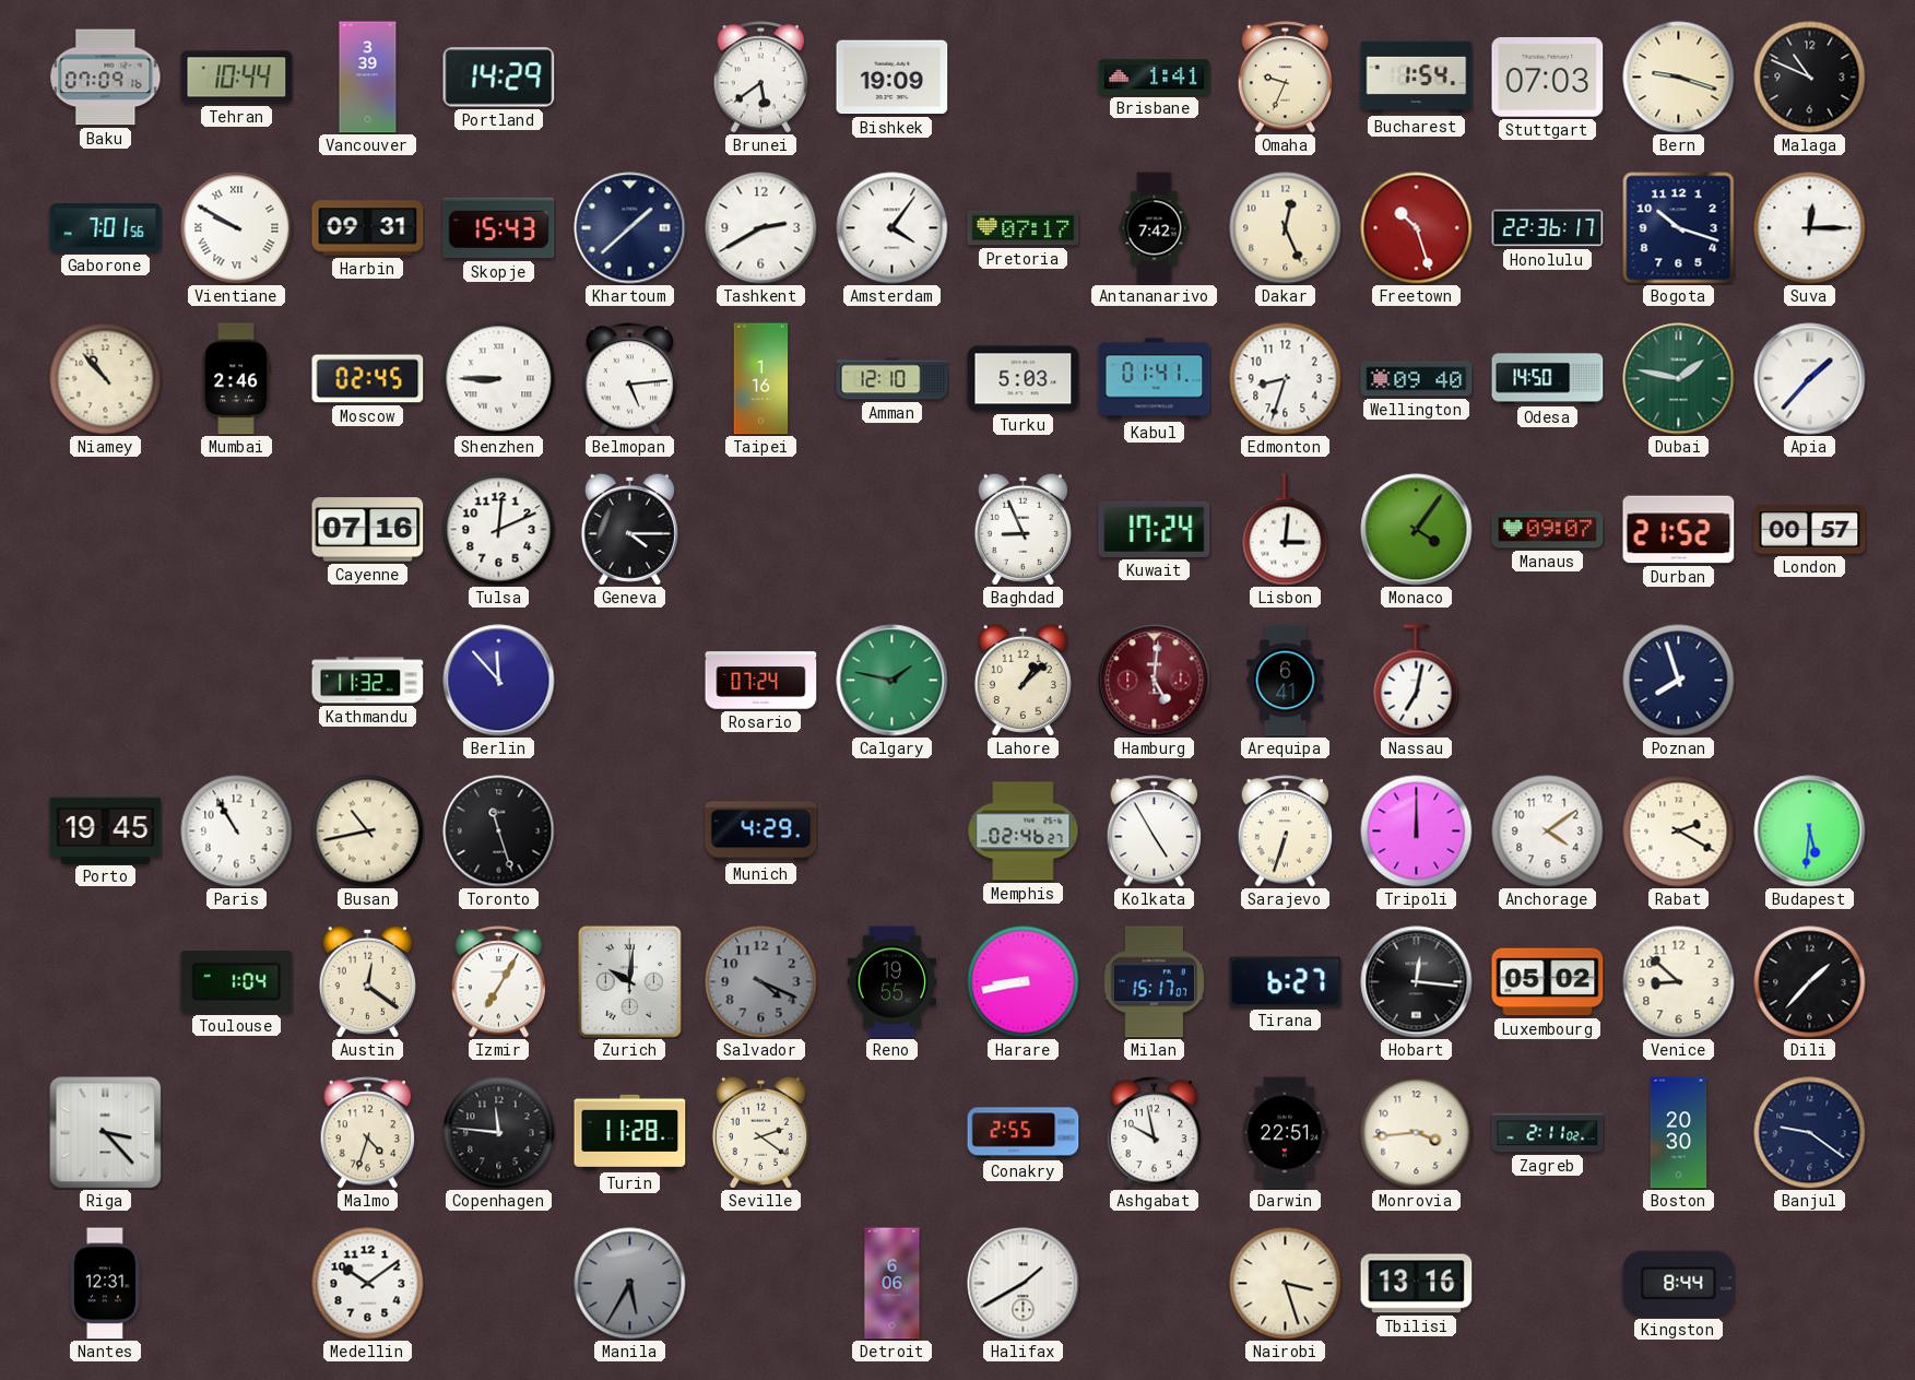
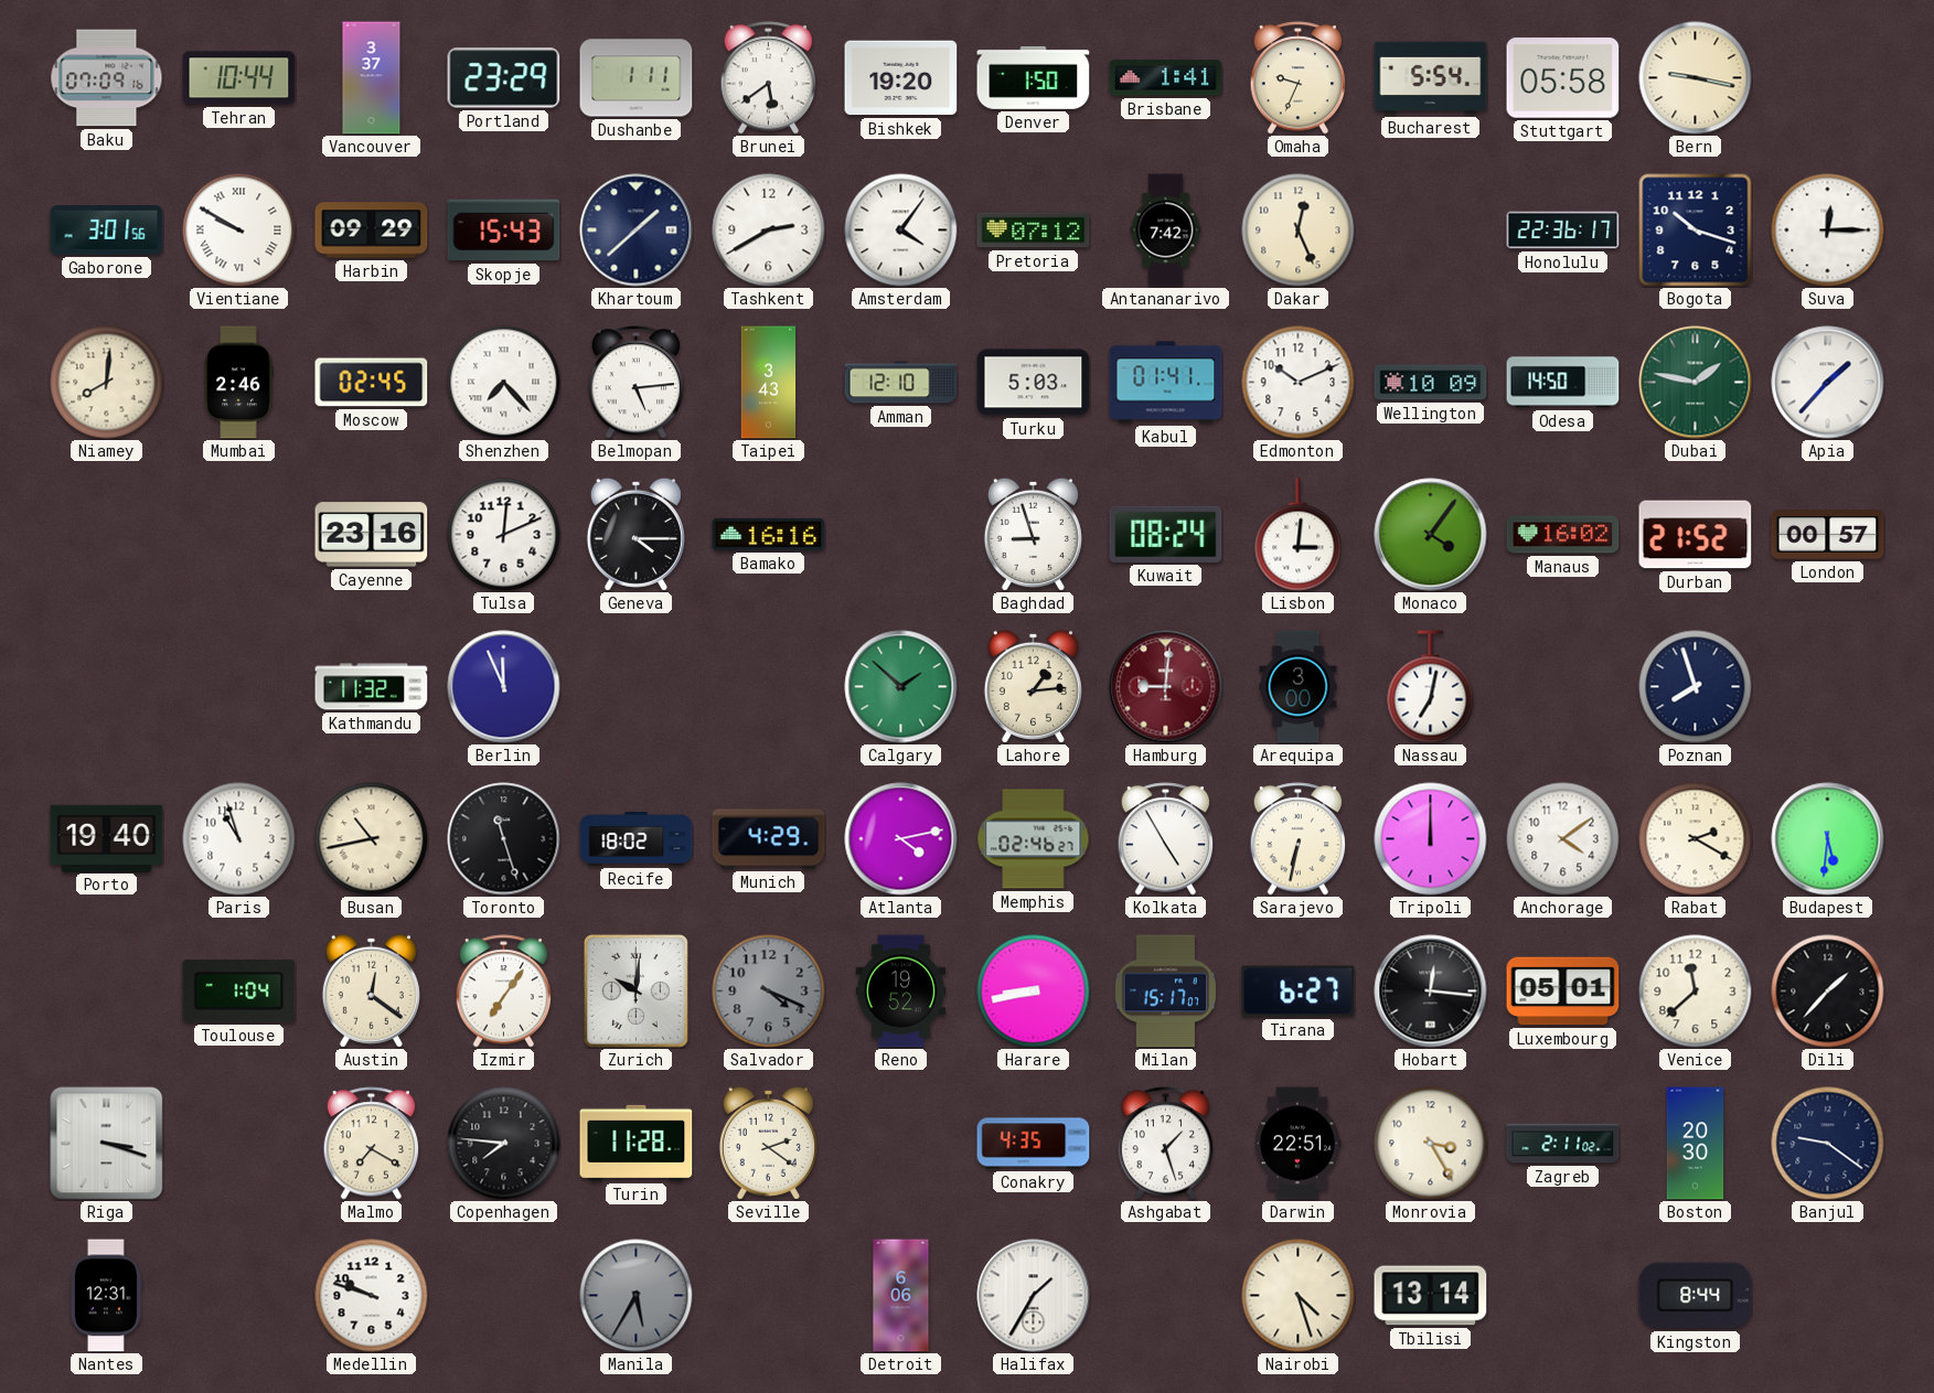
Vancouver: 3:39 -> 3:37
Portland: 14:29 -> 23:29
Dushanbe: none -> 1:11
Bishkek: 19:09 -> 19:20
Denver: none -> 1:50
Bucharest: 1:54 -> 5:54
Stuttgart: 07:03 -> 05:58
Bern: 9:18 -> 9:17
Malaga: 10:49 -> none
Gaborone: 7:01 -> 3:01
Harbin: 09:31 -> 09:29
Pretoria: 07:17 -> 07:12
Freetown: 10:27 -> none
Niamey: 10:53 -> 8:01
Shenzhen: 8:45 -> 7:23
Taipei: 1:16 -> 3:43
Edmonton: 8:33 -> 10:11
Wellington: 09:40 -> 10:09
Cayenne: 07:16 -> 23:16
Bamako: none -> 16:16
Baghdad: 8:56 -> 8:57
Kuwait: 17:24 -> 08:24
Manaus: 09:07 -> 16:02
Berlin: 11:53 -> 11:56
Rosario: 07:24 -> none
Calgary: 1:47 -> 1:52
Lahore: 1:08 -> 1:14
Hamburg: 5:01 -> 9:01
Arequipa: 6:41 -> 3:00
Porto: 19:45 -> 19:40
Paris: 10:55 -> 10:57
Recife: none -> 18:02
Atlanta: none -> 4:13
Sarajevo: 6:33 -> 6:32
Izmir: 7:05 -> 7:06
Reno: 19:55 -> 19:52
Luxembourg: 05:02 -> 05:01
Venice: 8:52 -> 11:38
Riga: 3:23 -> 3:18
Malmo: 4:33 -> 7:20
Copenhagen: 11:46 -> 7:46
Conakry: 2:55 -> 4:35
Ashgabat: 9:58 -> 1:27
Monrovia: 3:44 -> 3:25
Medellin: 10:09 -> 9:48
Halifax: 1:40 -> 1:35
Nairobi: 3:27 -> 4:27
Tbilisi: 13:16 -> 13:14
